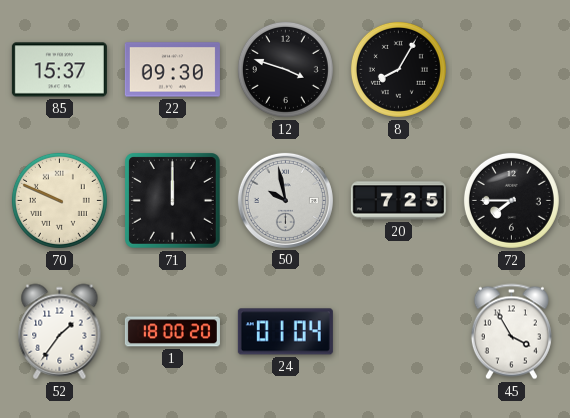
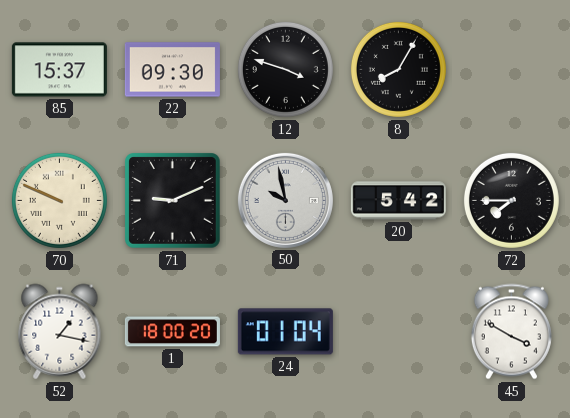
71: 12:00 -> 9:11
20: 7:25 -> 5:42
52: 1:36 -> 1:17
45: 3:55 -> 3:50
